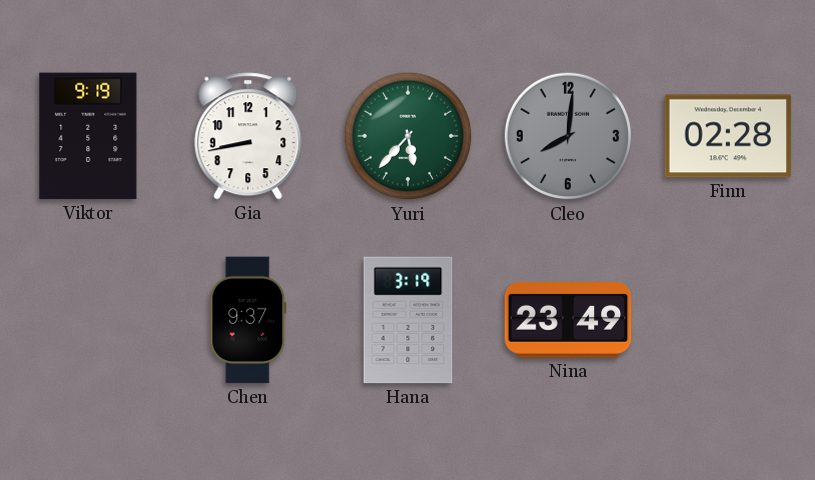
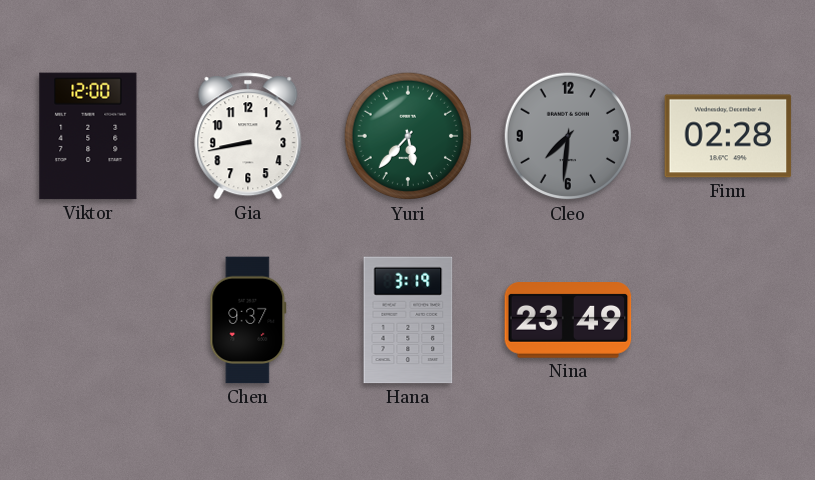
Viktor: 9:19 -> 12:00
Cleo: 8:01 -> 7:31
